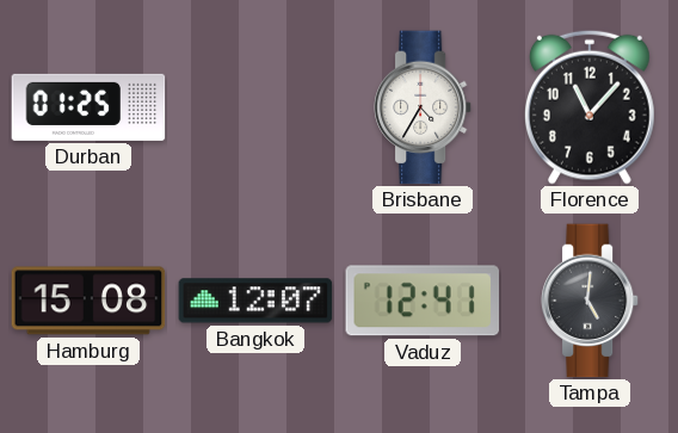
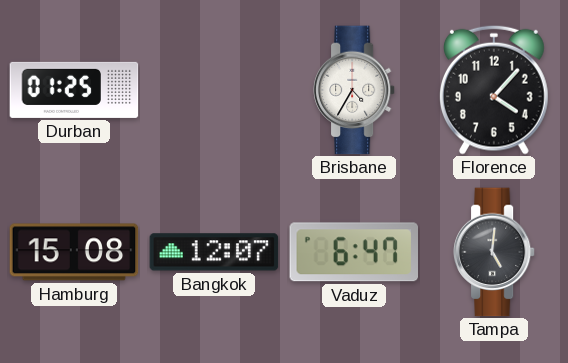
Florence: 11:07 -> 4:07
Vaduz: 12:41 -> 6:47
